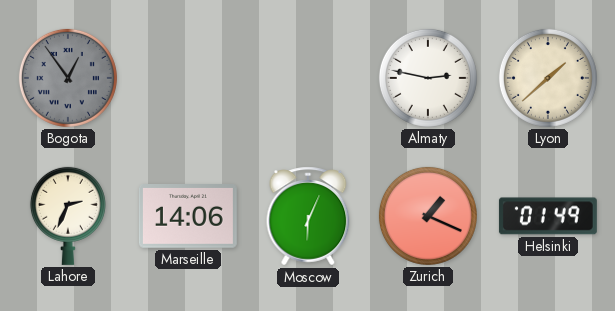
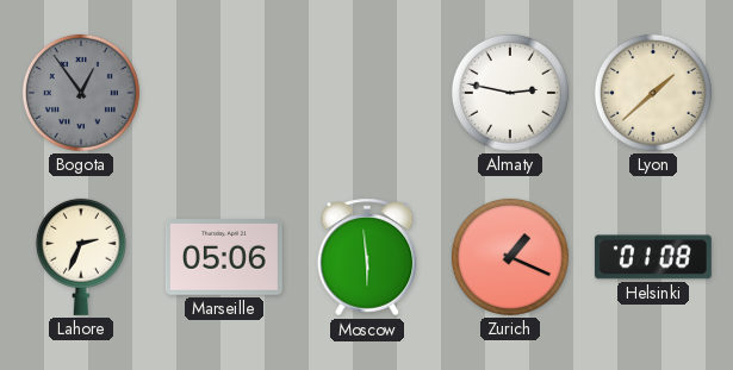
Marseille: 14:06 -> 05:06
Moscow: 6:04 -> 5:59
Helsinki: 01:49 -> 01:08
